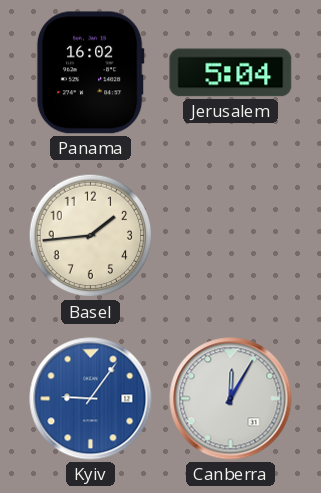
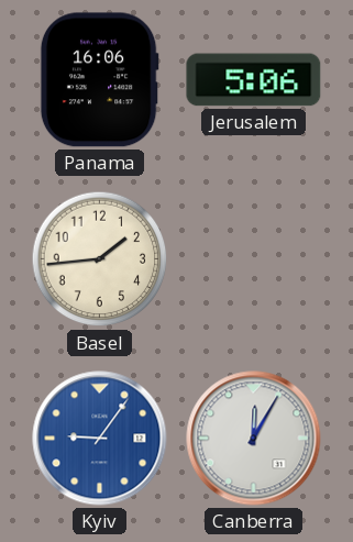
Panama: 16:02 -> 16:06
Jerusalem: 5:04 -> 5:06
